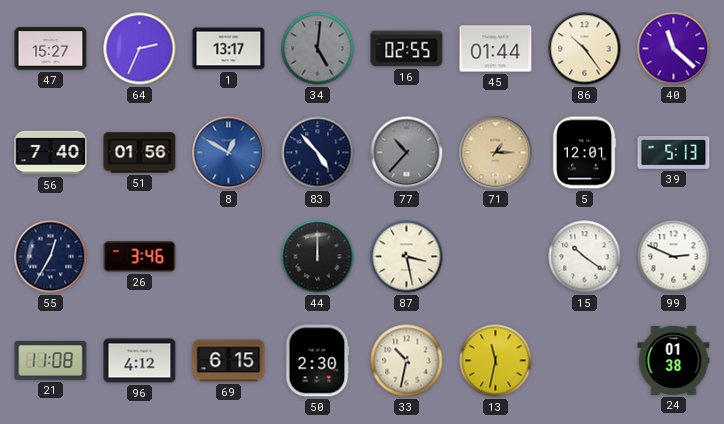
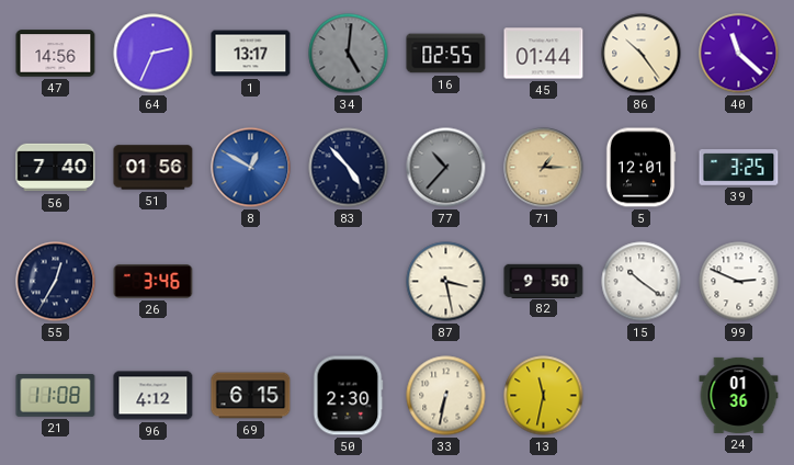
47: 15:27 -> 14:56
39: 5:13 -> 3:25
44: 12:00 -> none
82: none -> 9:50
33: 10:32 -> 6:32
24: 01:38 -> 01:36
